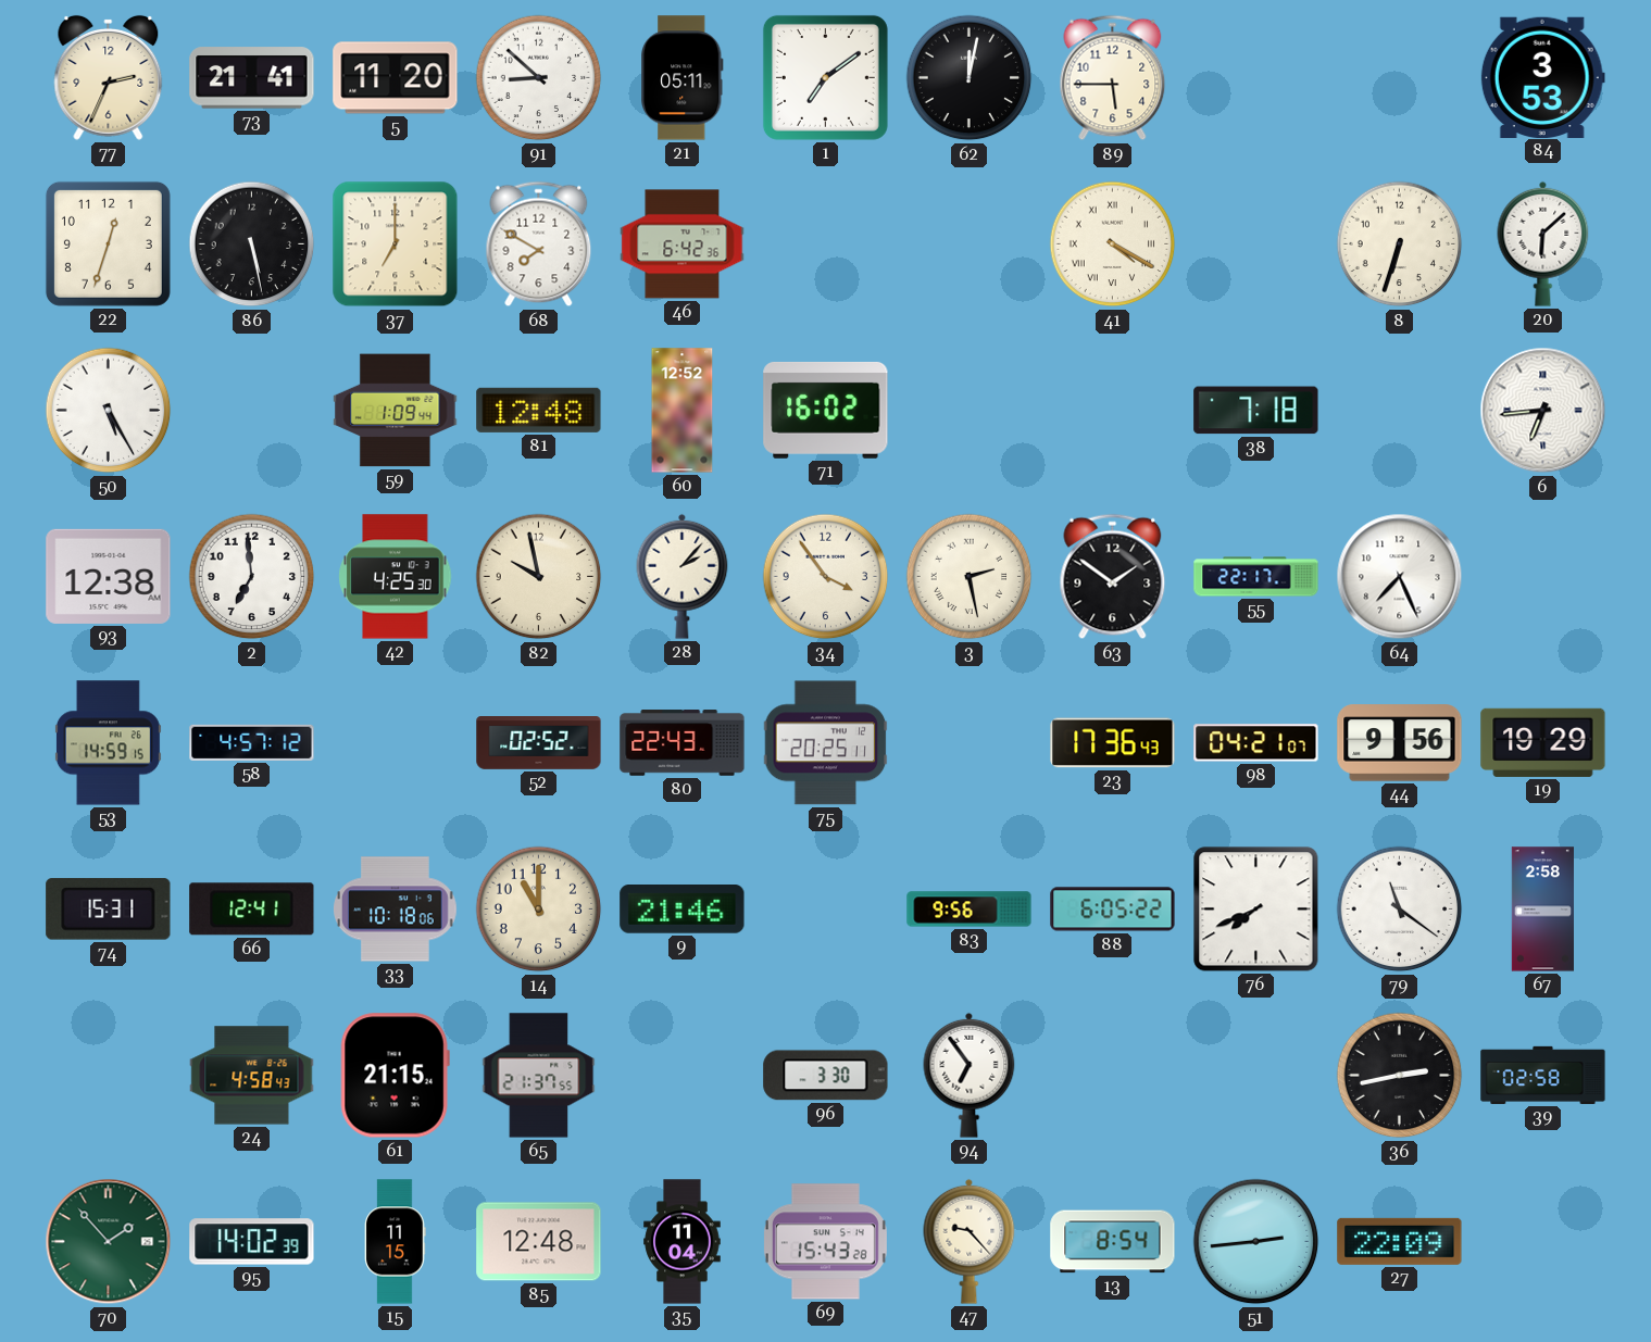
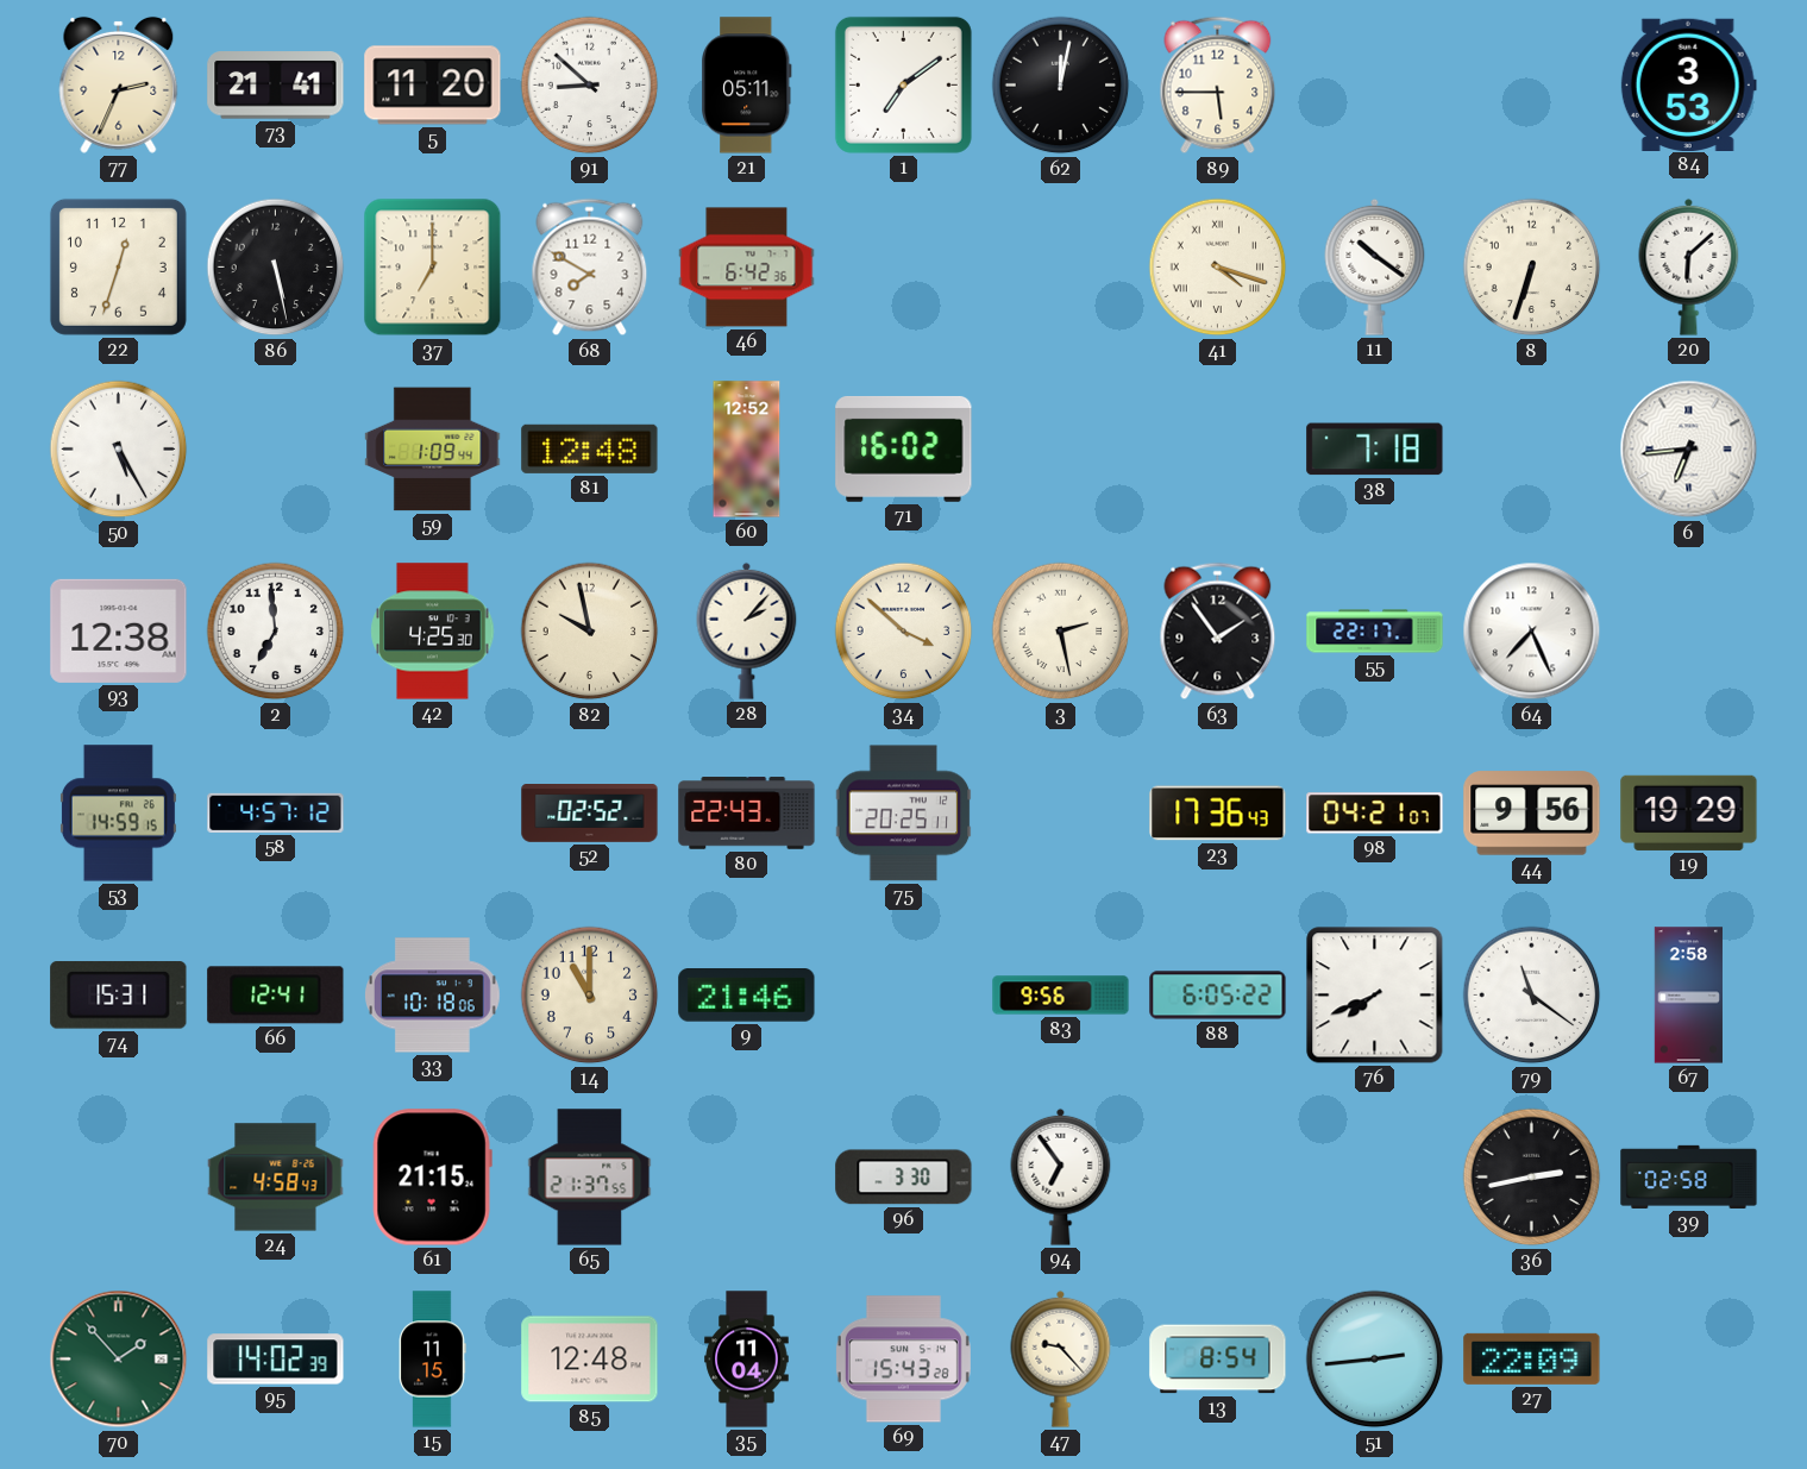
41: 4:20 -> 4:18
11: none -> 10:21
34: 3:54 -> 3:52
63: 1:51 -> 1:54
